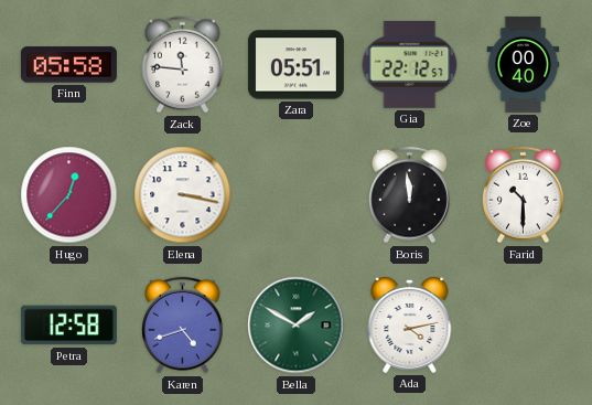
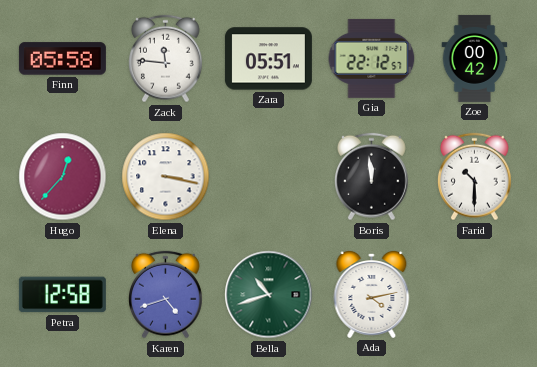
Zoe: 00:40 -> 00:42
Bella: 1:50 -> 10:42
